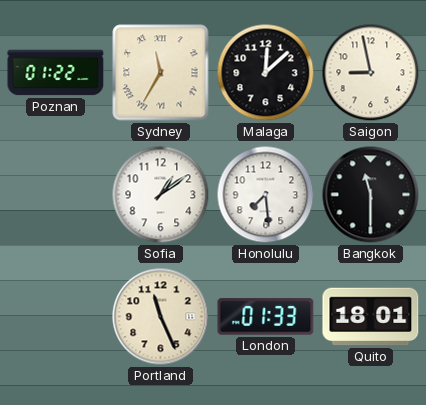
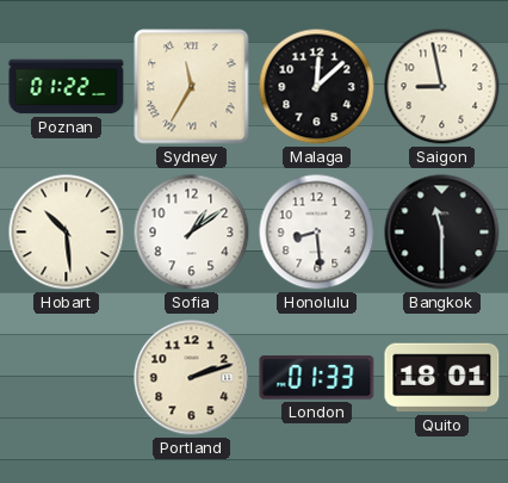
Hobart: none -> 10:29
Honolulu: 7:29 -> 8:29
Portland: 11:26 -> 2:12
